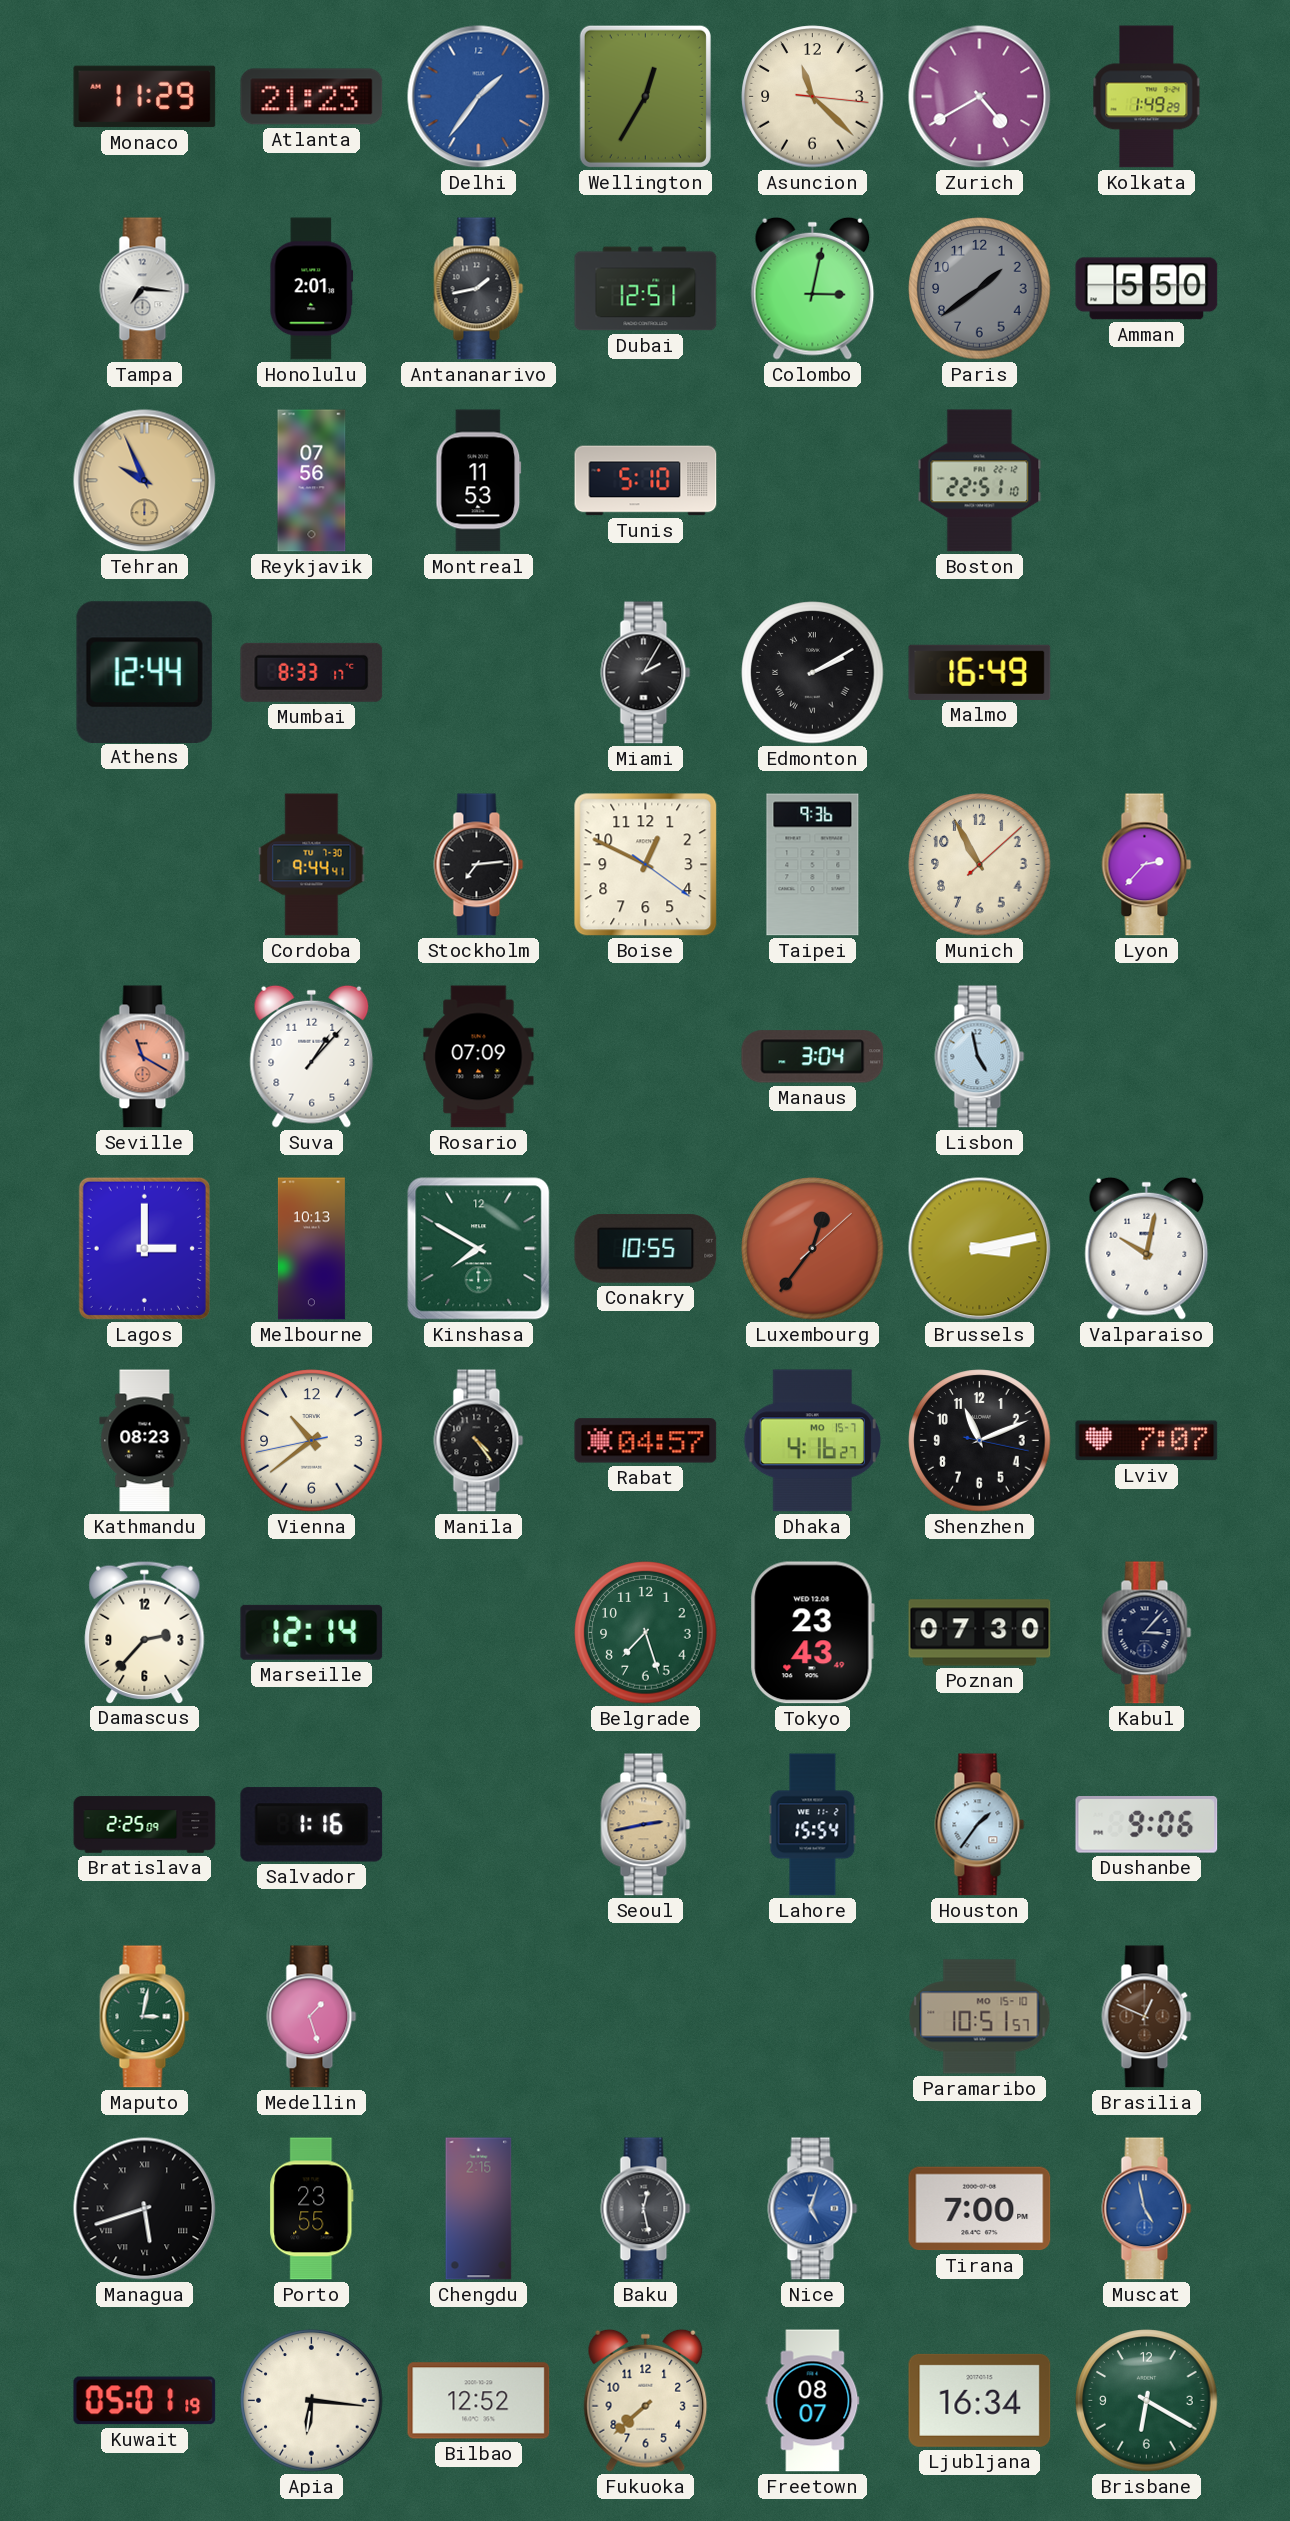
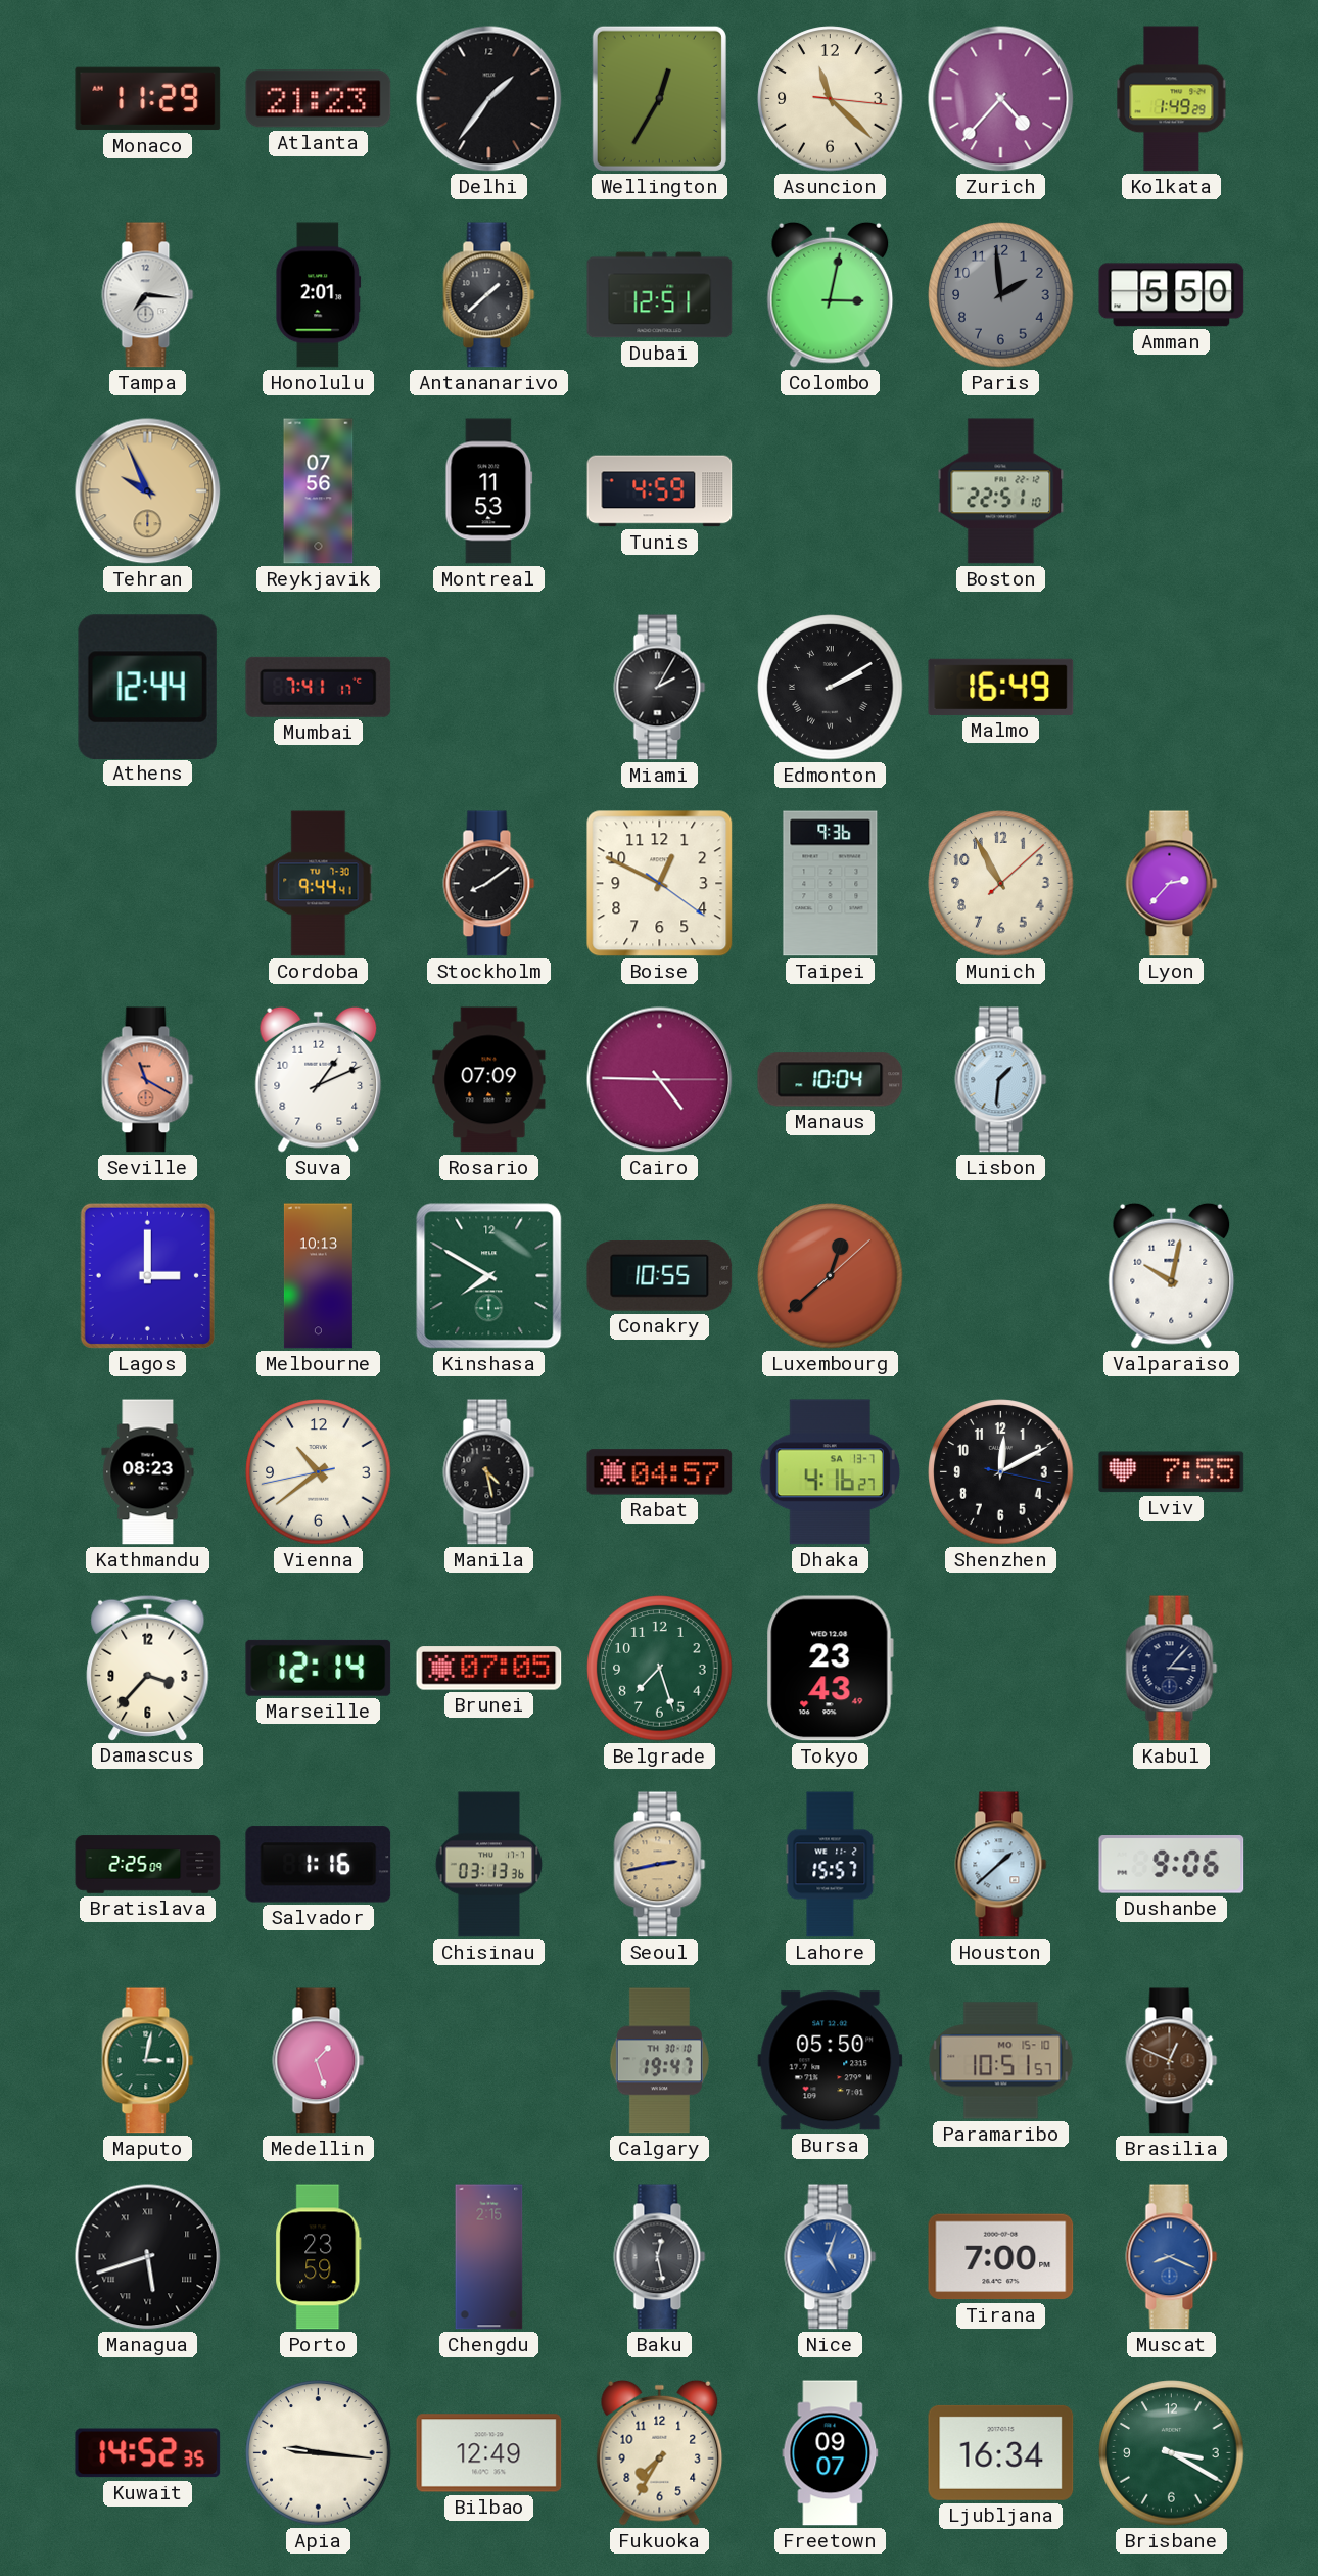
Delhi dial: blue -> black
Zurich: 4:40 -> 4:37
Antananarivo: 1:43 -> 1:38
Paris: 1:39 -> 1:59
Tunis: 5:10 -> 4:59
Mumbai: 8:33 -> 7:41
Stockholm: 7:14 -> 8:09
Suva: 1:07 -> 1:11
Cairo: none -> 4:45
Manaus: 3:04 -> 10:04
Lisbon: 4:58 -> 1:31
Luxembourg: 12:36 -> 12:38
Brussels: 3:13 -> none
Manila: 4:24 -> 4:28
Dhaka date: MO 15-7 -> SA 13-7
Shenzhen: 11:11 -> 12:10
Lviv: 7:07 -> 7:55
Damascus: 2:37 -> 3:37
Brunei: none -> 07:05
Poznan: 07:30 -> none
Chisinau: none -> 03:13
Lahore: 15:54 -> 15:57
Houston: 1:36 -> 1:38
Calgary: none -> 19:47
Bursa: none -> 05:50
Porto: 23:55 -> 23:59
Muscat: 4:58 -> 8:19
Kuwait: 05:01 -> 14:52
Apia: 6:16 -> 9:16
Bilbao: 12:52 -> 12:49
Fukuoka: 7:38 -> 7:35
Freetown: 08:07 -> 09:07
Brisbane: 6:20 -> 3:20
